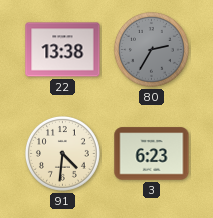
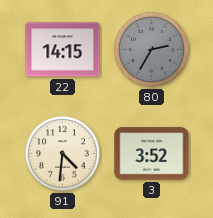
22: 13:38 -> 14:15
3: 6:23 -> 3:52
